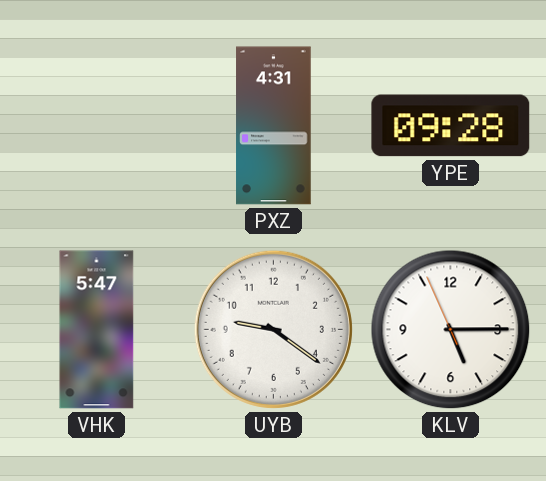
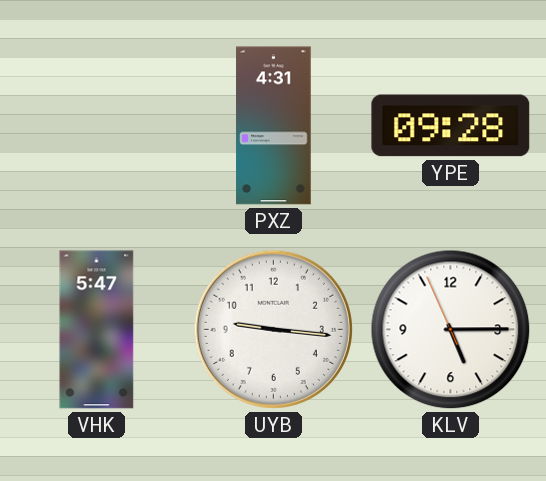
UYB: 9:21 -> 9:16
